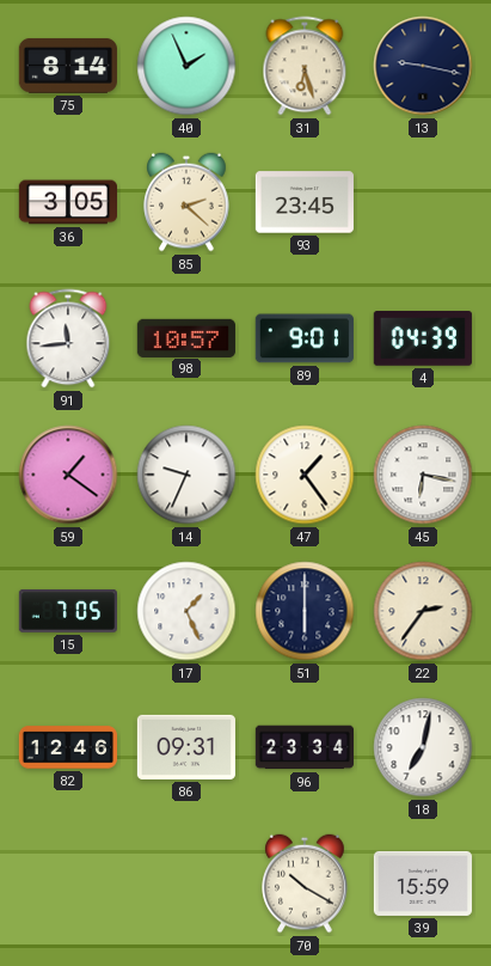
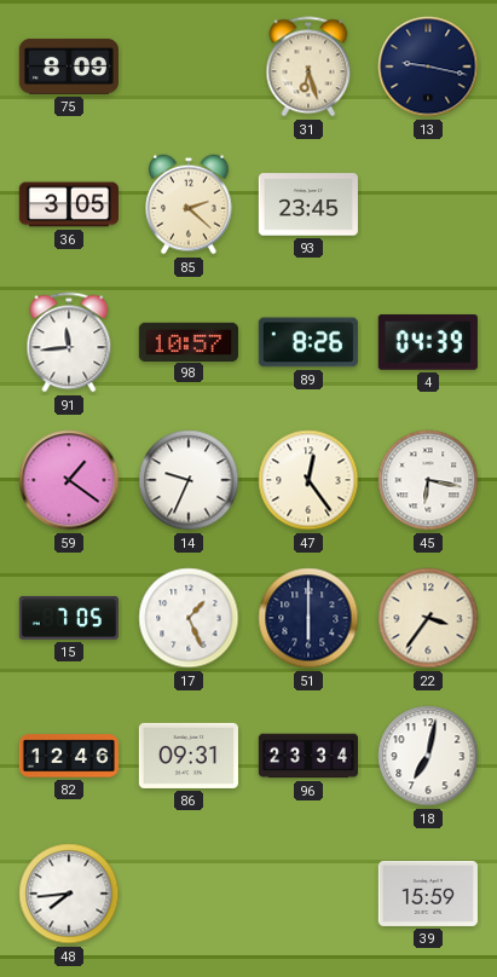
75: 8:14 -> 8:09
40: 1:56 -> none
89: 9:01 -> 8:26
47: 1:24 -> 12:24
22: 2:36 -> 3:36
48: none -> 7:44
70: 10:20 -> none
